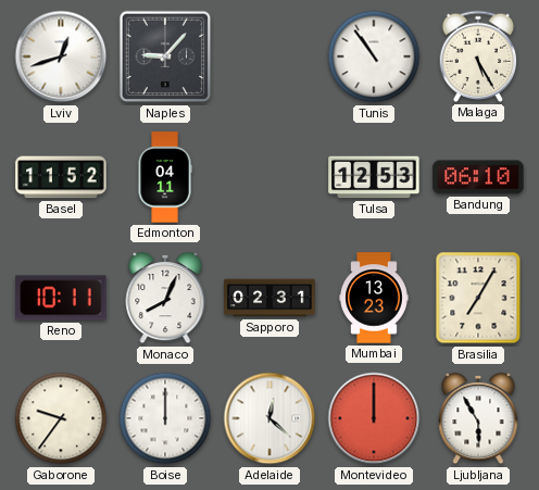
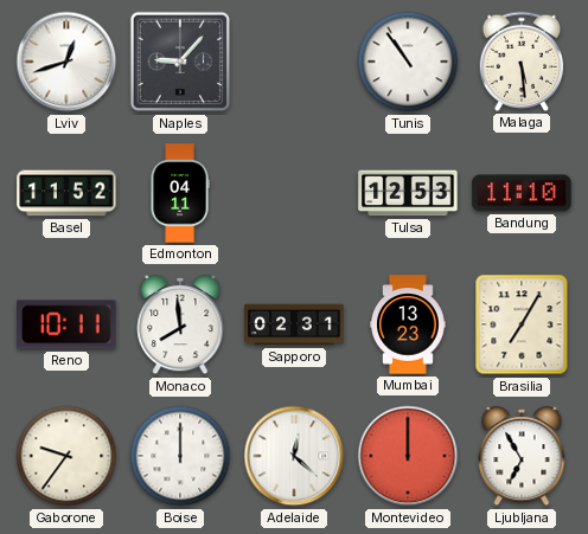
Malaga: 5:25 -> 5:29
Bandung: 06:10 -> 11:10
Monaco: 8:04 -> 7:59
Ljubljana: 5:55 -> 6:55
